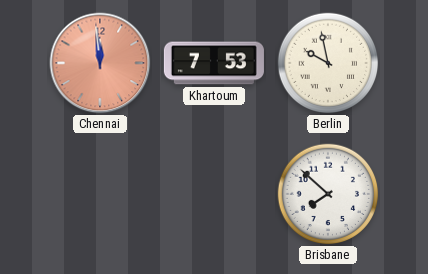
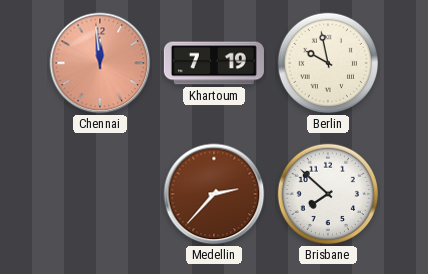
Khartoum: 7:53 -> 7:19
Medellin: none -> 2:37
